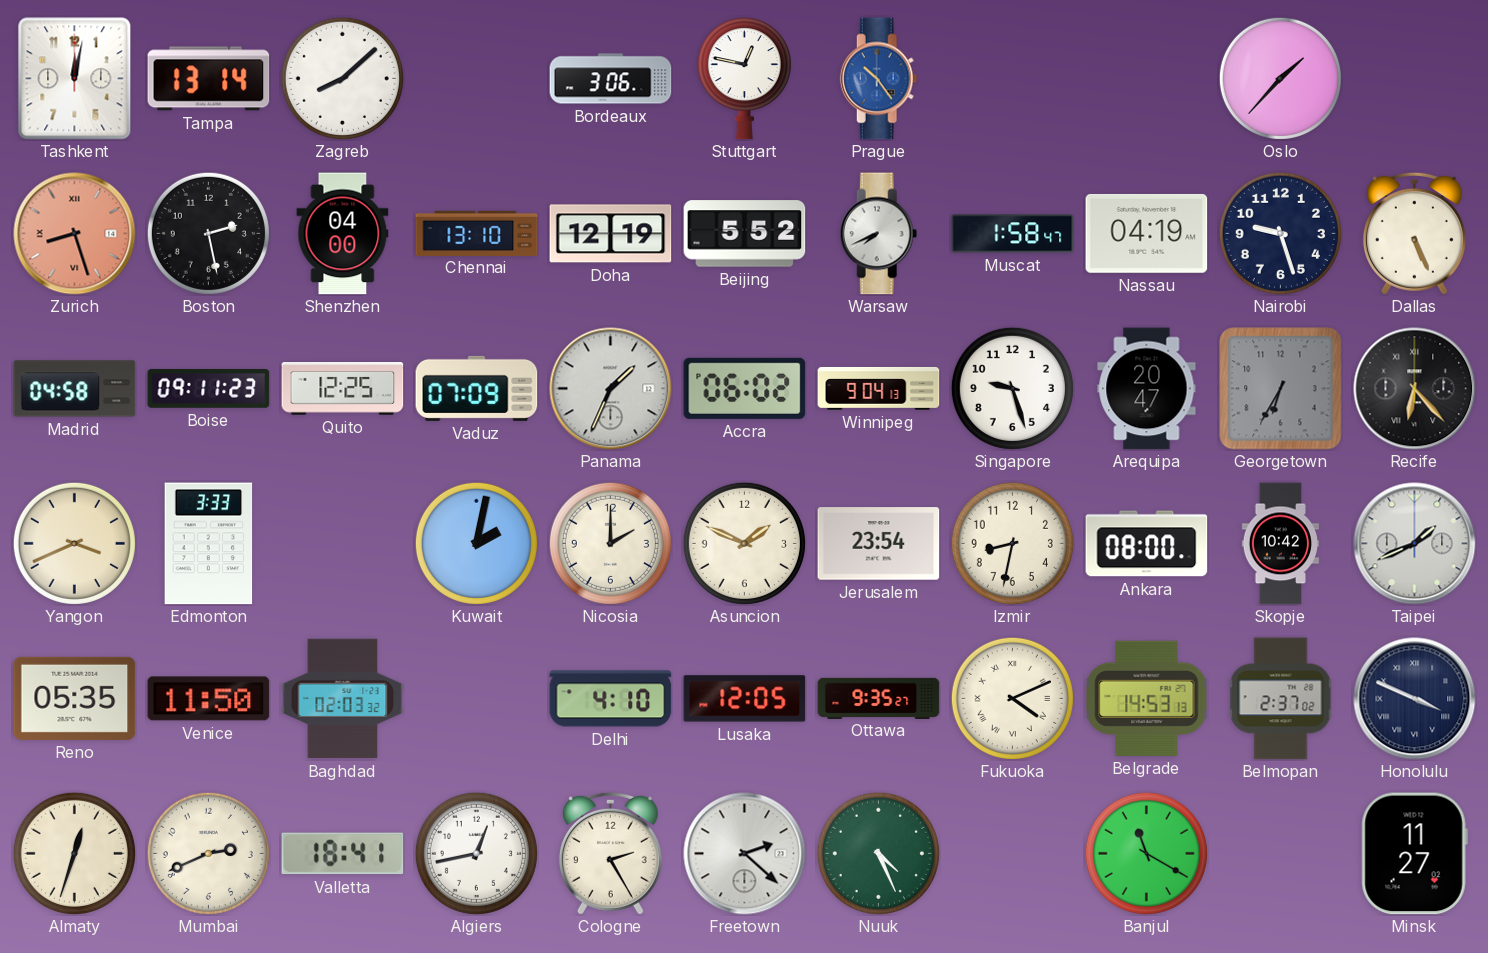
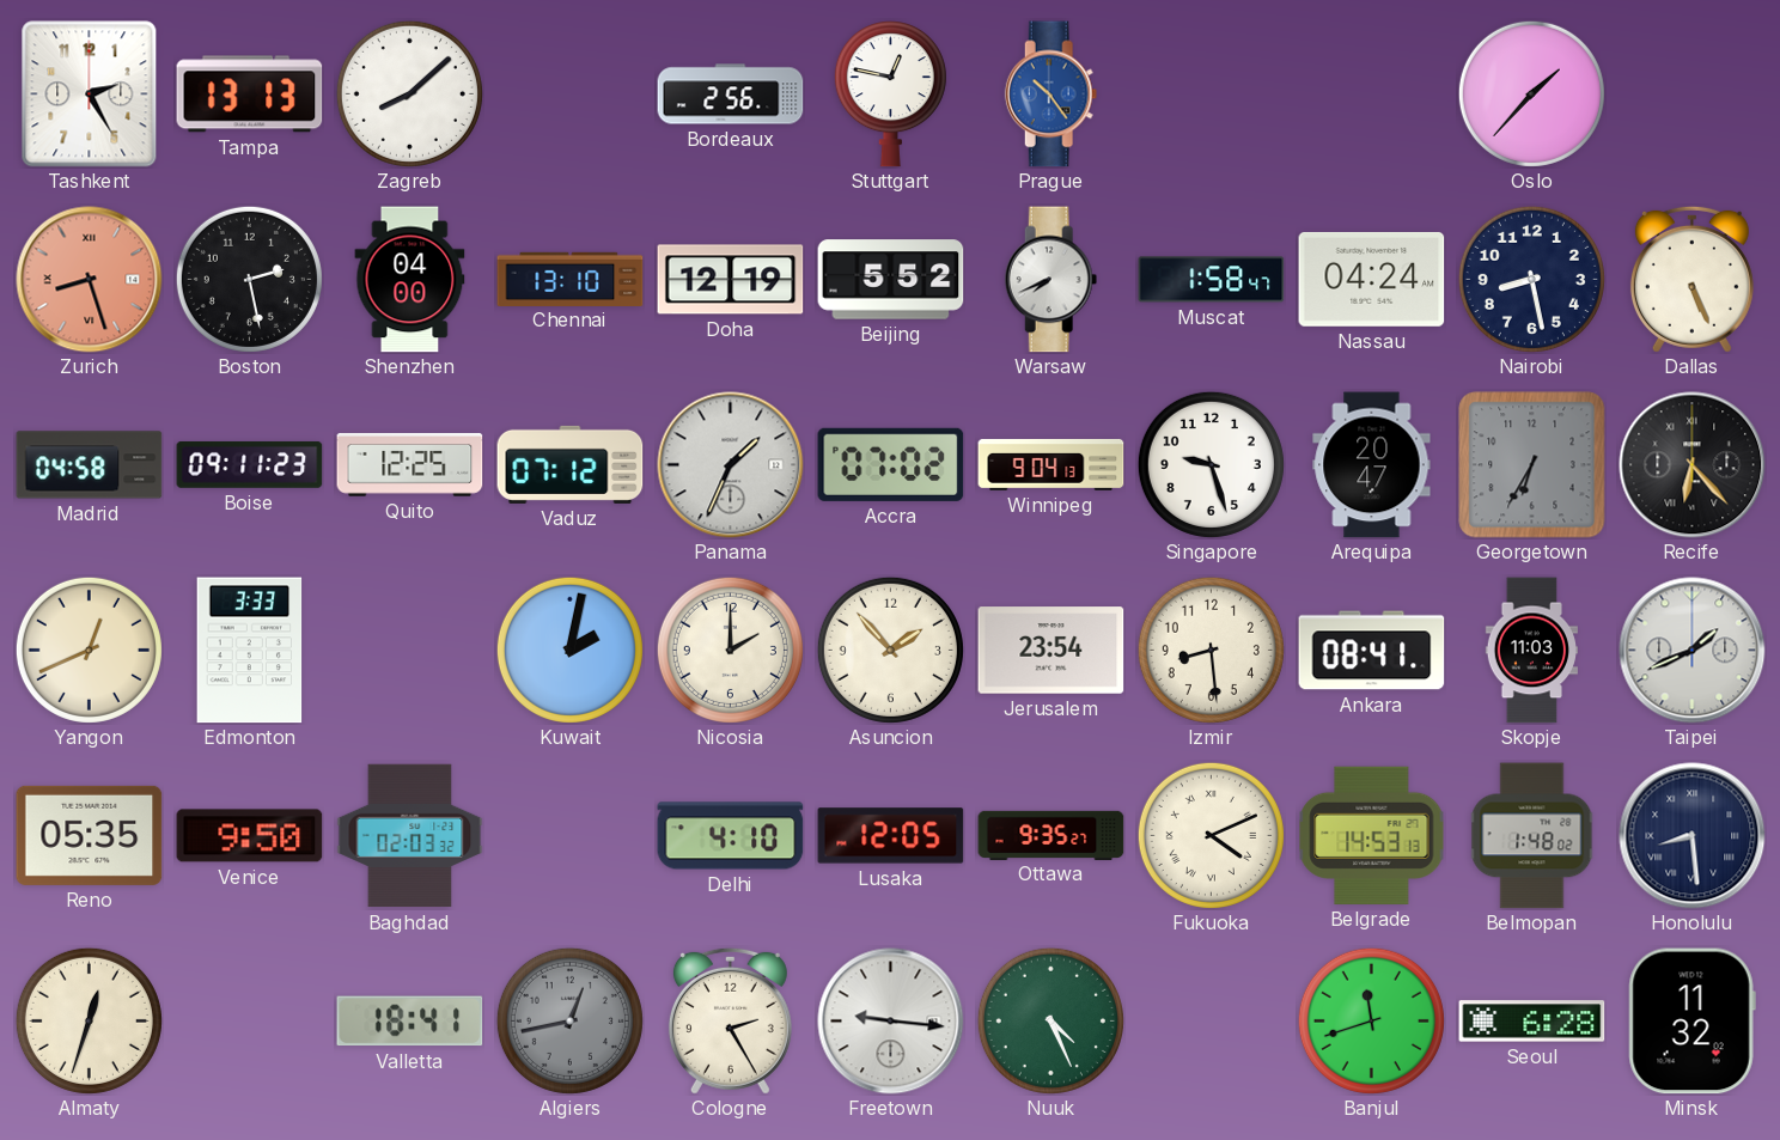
Tashkent: 12:02 -> 2:25
Tampa: 13:14 -> 13:13
Bordeaux: 3:06 -> 2:56
Nassau: 04:19 -> 04:24
Nairobi: 9:27 -> 8:28
Vaduz: 07:09 -> 07:12
Accra: 06:02 -> 07:02
Yangon: 3:41 -> 12:41
Asuncion: 1:49 -> 1:53
Izmir: 8:32 -> 8:29
Ankara: 08:00 -> 08:41
Skopje: 10:42 -> 11:03
Venice: 11:50 -> 9:50
Belmopan: 2:37 -> 1:48
Honolulu: 3:49 -> 8:29
Mumbai: 2:41 -> none
Algiers dial: white -> grey
Freetown: 2:22 -> 9:16
Banjul: 11:20 -> 11:42
Seoul: none -> 6:28
Minsk: 11:27 -> 11:32
